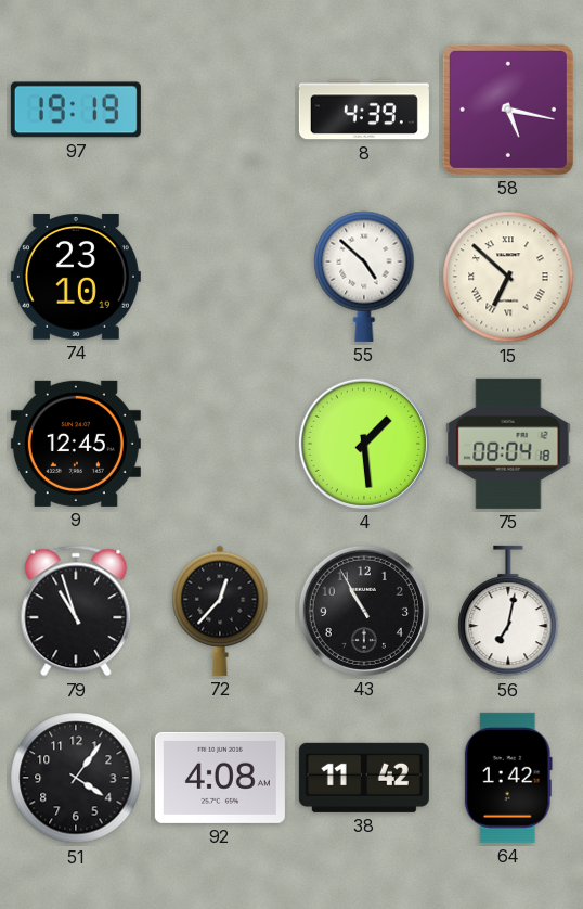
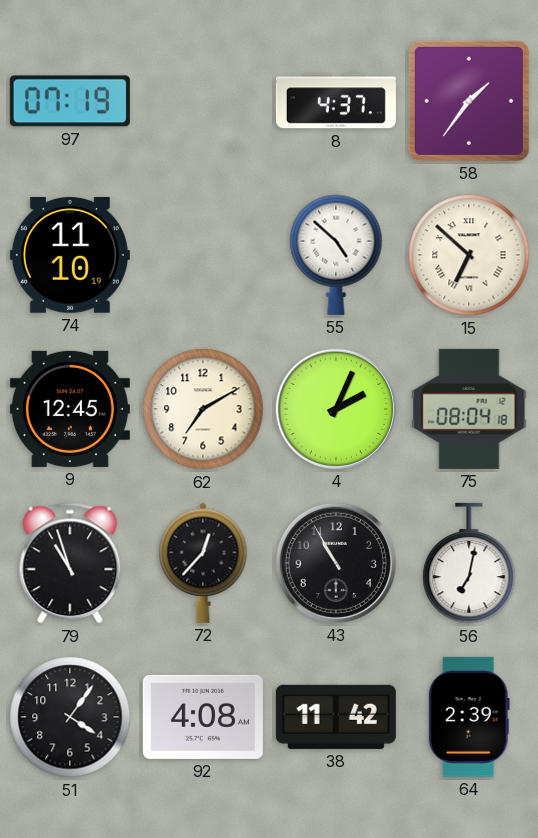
97: 19:19 -> 07:19
8: 4:39 -> 4:37
58: 5:17 -> 1:36
74: 23:10 -> 11:10
62: none -> 7:10
4: 1:29 -> 2:04
64: 1:42 -> 2:39
